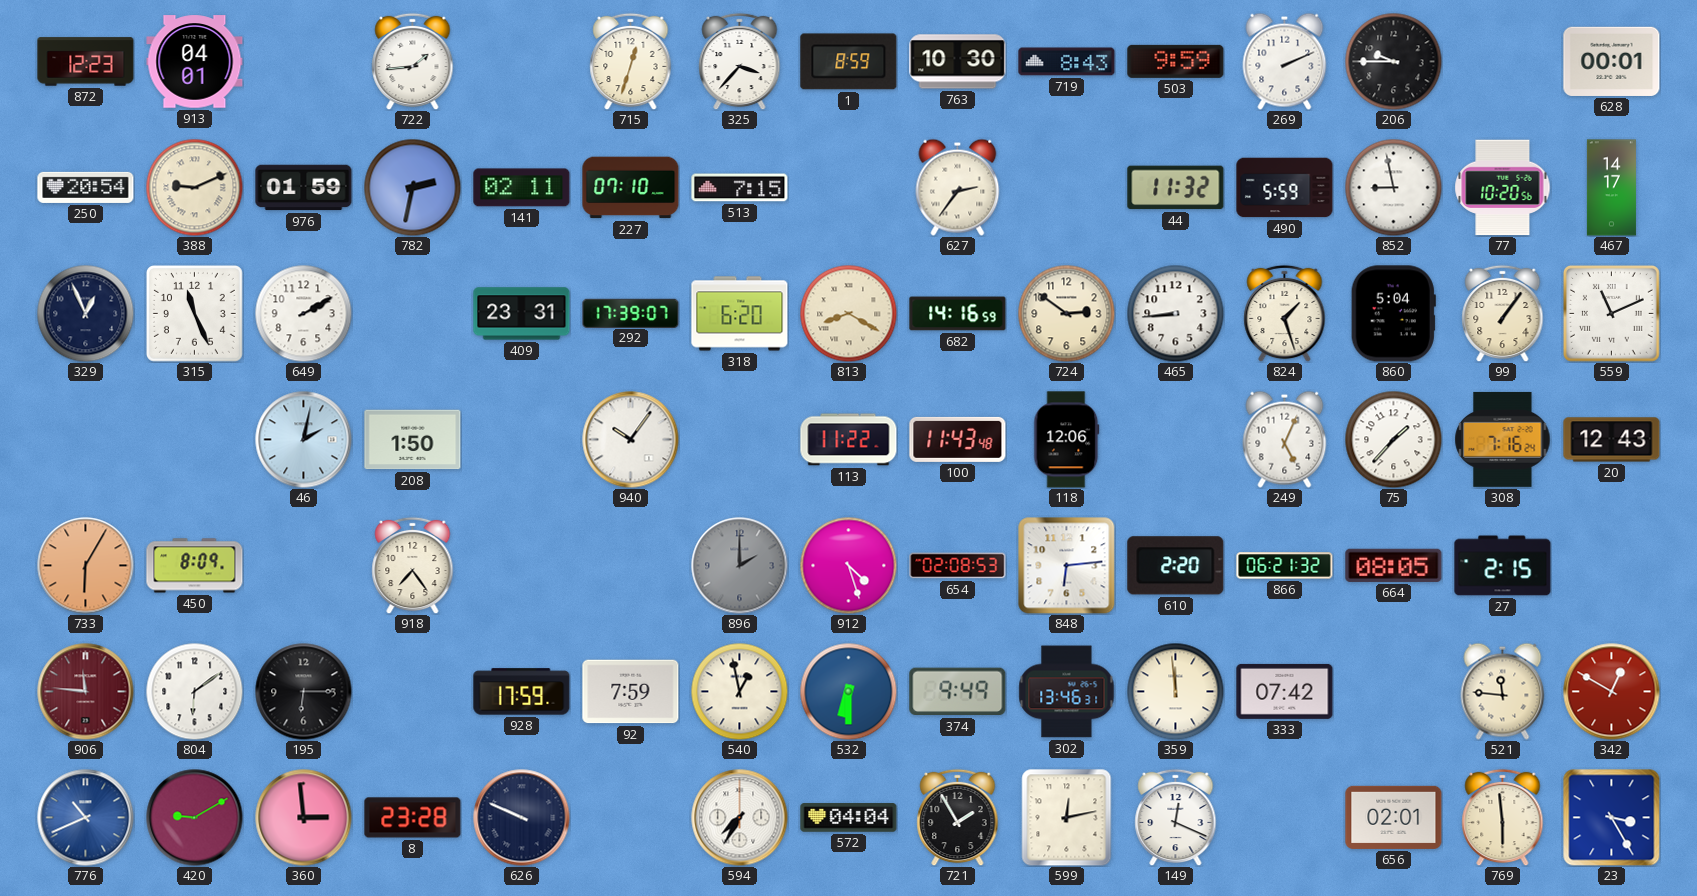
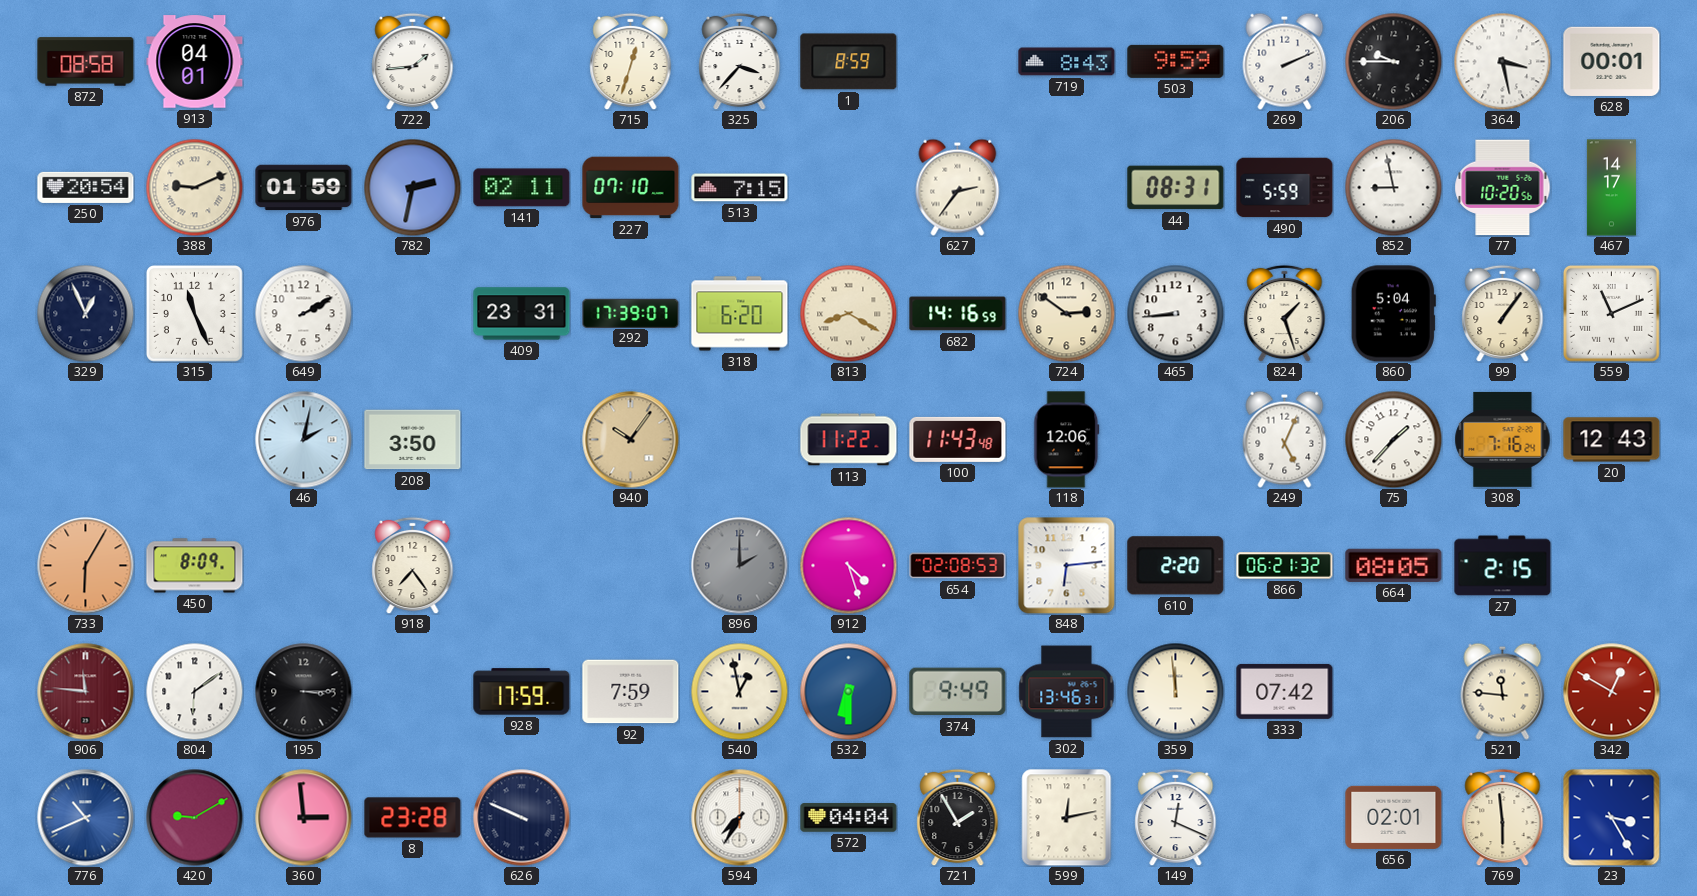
872: 12:23 -> 08:58
763: 10:30 -> none
364: none -> 3:28
44: 11:32 -> 08:31
208: 1:50 -> 3:50
940 dial: white -> champagne
195: 6:15 -> 3:15
